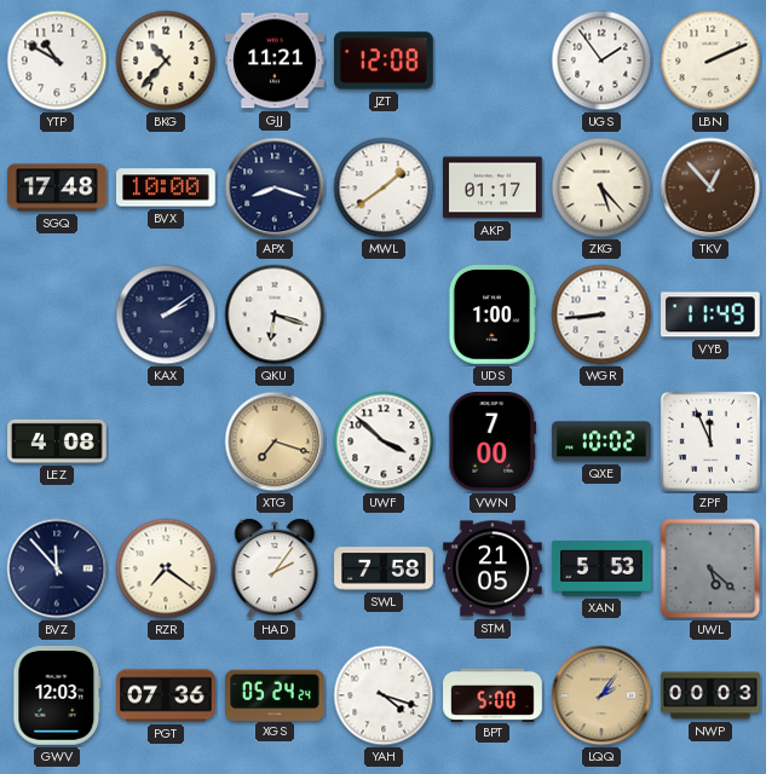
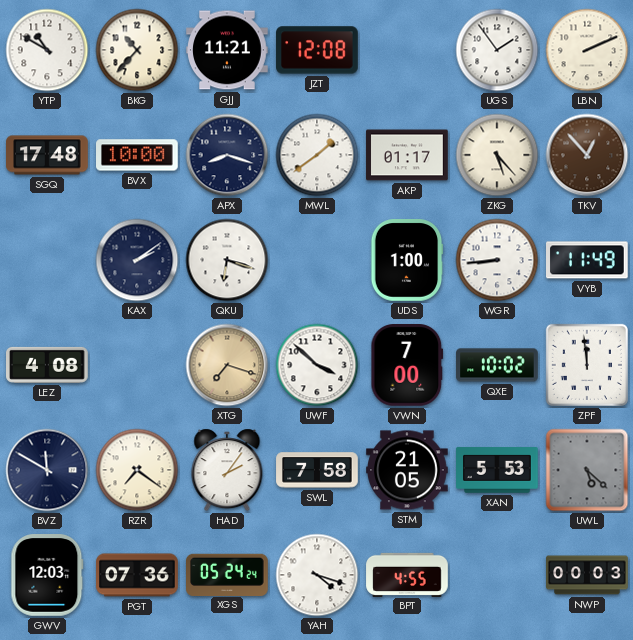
ZPF: 11:56 -> 11:59
BVZ: 11:53 -> 11:50
BPT: 5:00 -> 4:55
LQQ: 2:06 -> none
